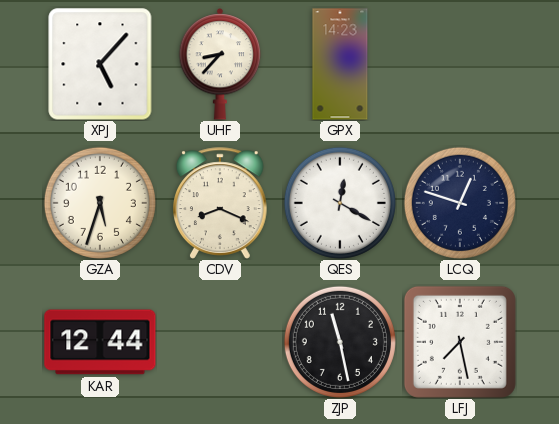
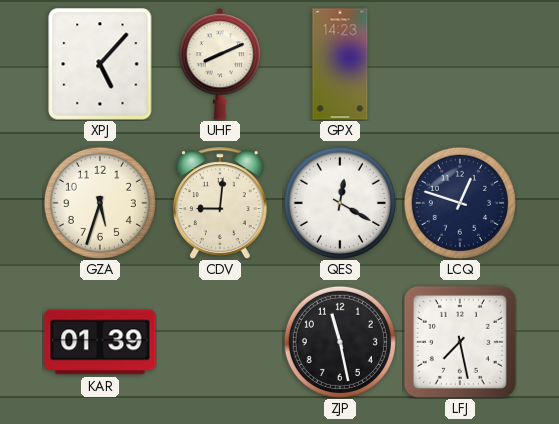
UHF: 8:37 -> 8:11
CDV: 8:19 -> 9:01
KAR: 12:44 -> 01:39
